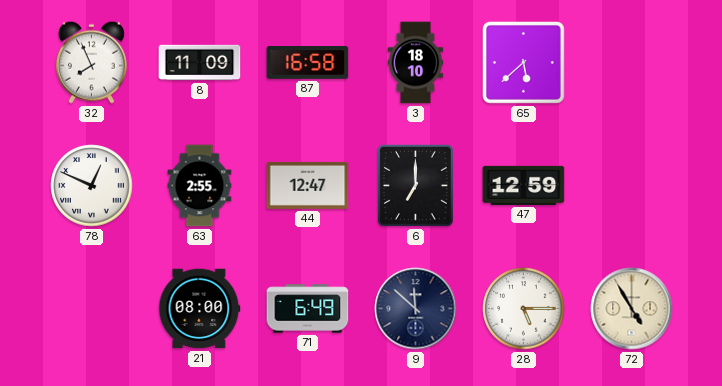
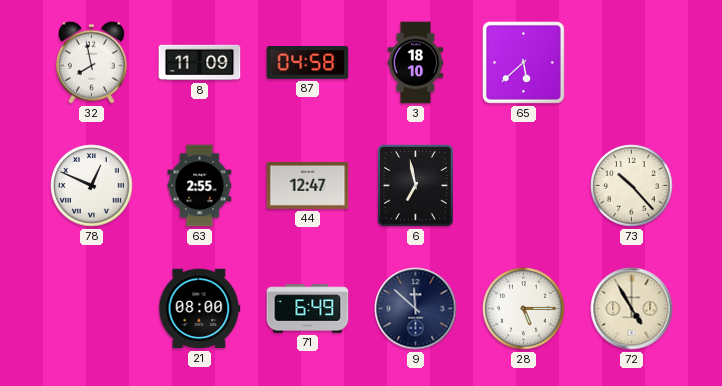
32: 7:56 -> 7:58
87: 16:58 -> 04:58
6: 7:00 -> 6:58
47: 12:59 -> none
73: none -> 10:23
